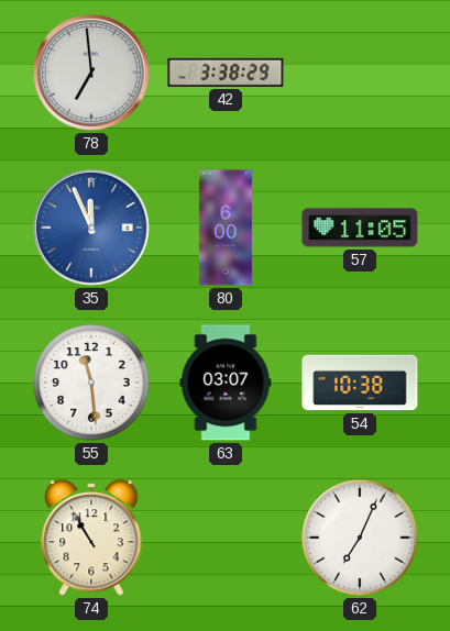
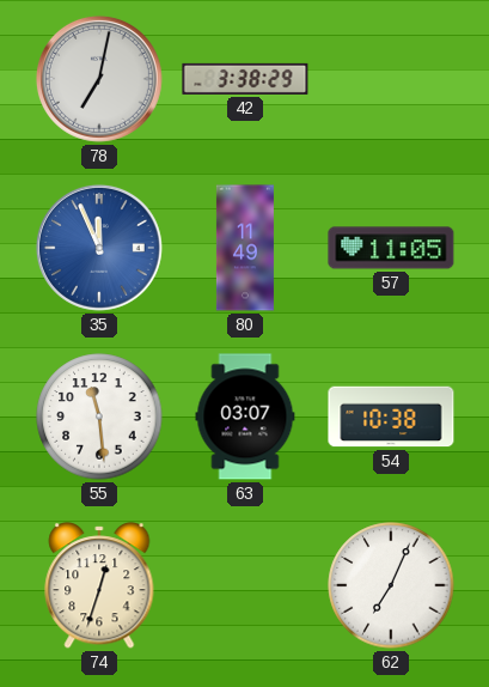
78: 6:59 -> 7:02
80: 6:00 -> 11:49
74: 10:55 -> 12:33
